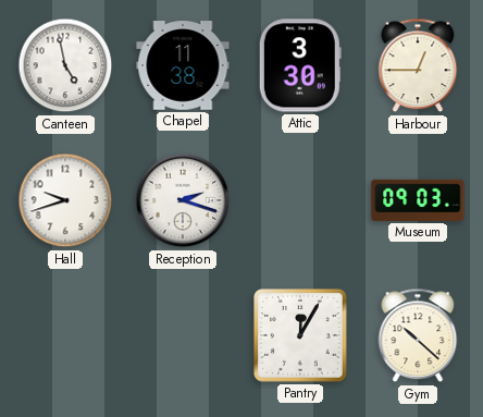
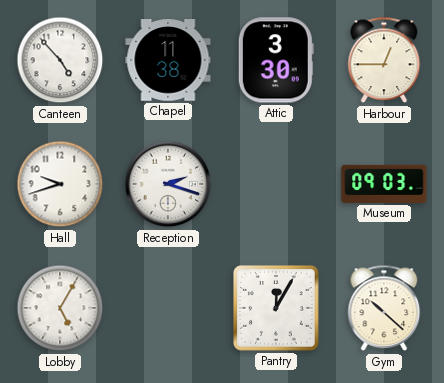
Canteen: 4:58 -> 4:53
Lobby: none -> 5:05
